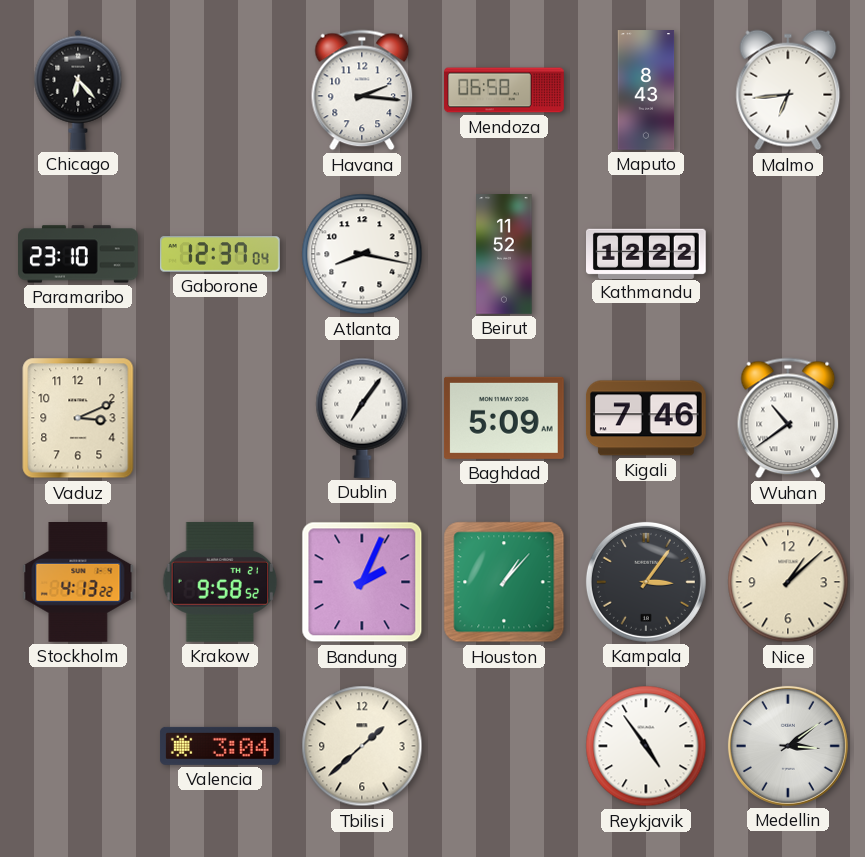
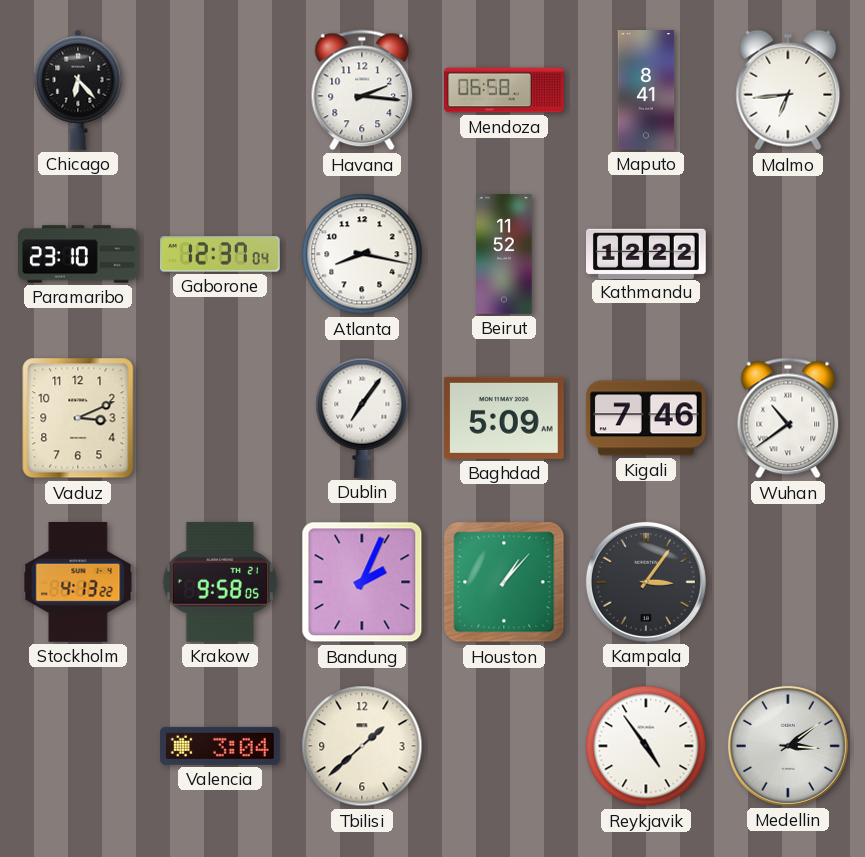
Maputo: 8:43 -> 8:41
Krakow: 9:58:52 -> 9:58:05
Nice: 1:08 -> none
